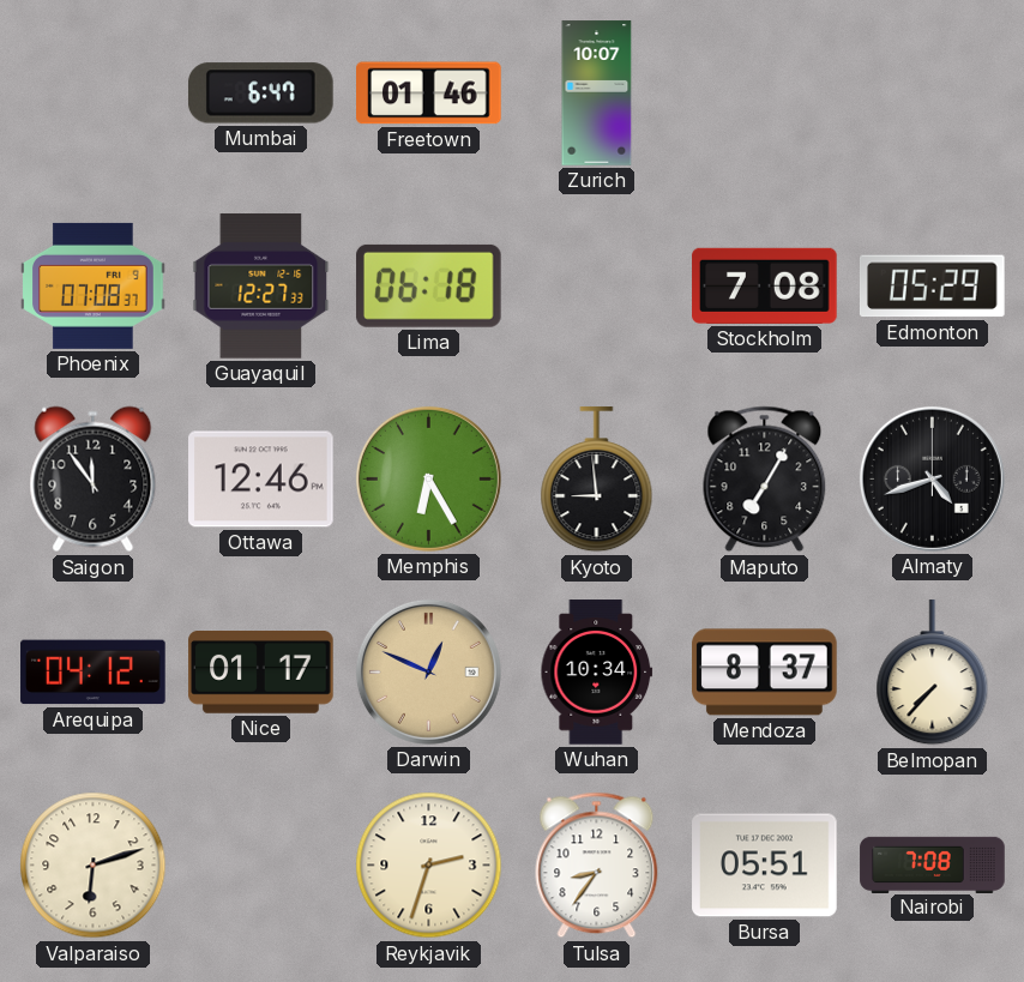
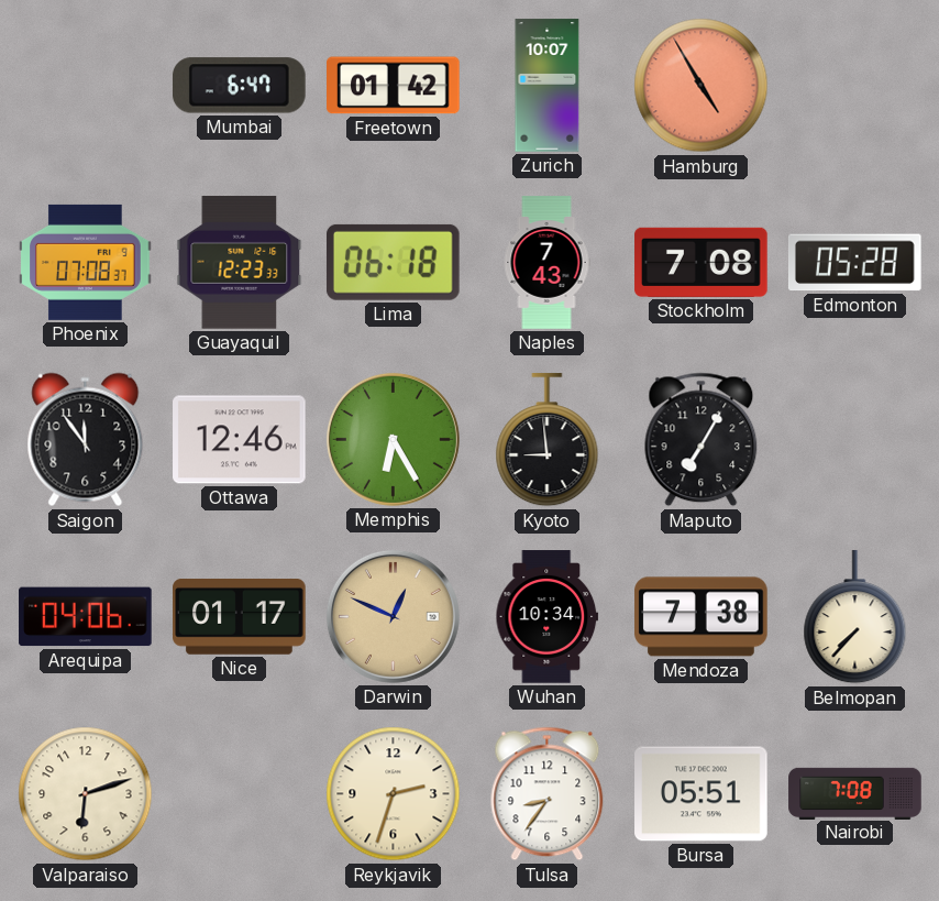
Freetown: 01:46 -> 01:42
Hamburg: none -> 4:55
Guayaquil: 12:27 -> 12:23
Naples: none -> 7:43
Edmonton: 05:29 -> 05:28
Almaty: 4:42 -> none
Arequipa: 04:12 -> 04:06
Mendoza: 8:37 -> 7:38
